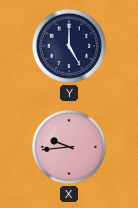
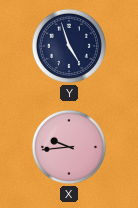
Y: 5:00 -> 4:57
